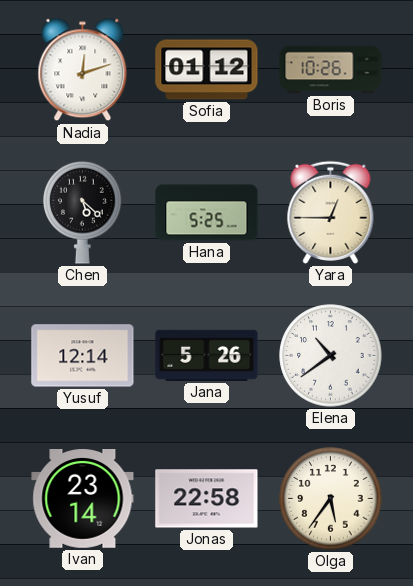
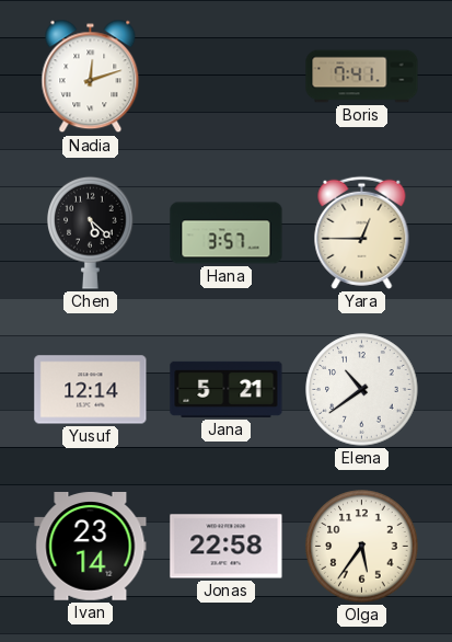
Sofia: 01:12 -> none
Boris: 10:26 -> 7:41
Hana: 5:25 -> 3:57
Jana: 5:26 -> 5:21
